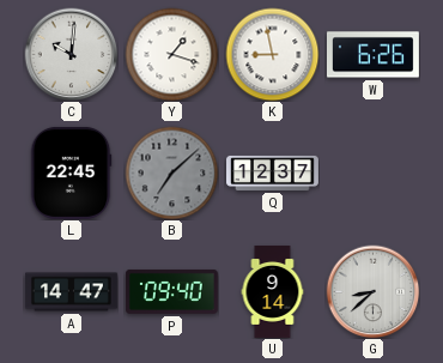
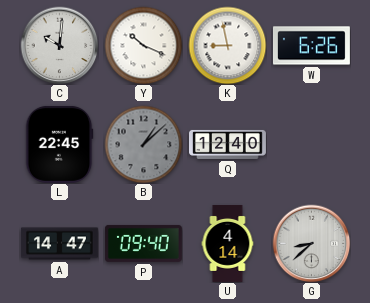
Y: 1:18 -> 10:19
B: 7:08 -> 1:08
Q: 12:37 -> 12:40
U: 9:14 -> 4:14
